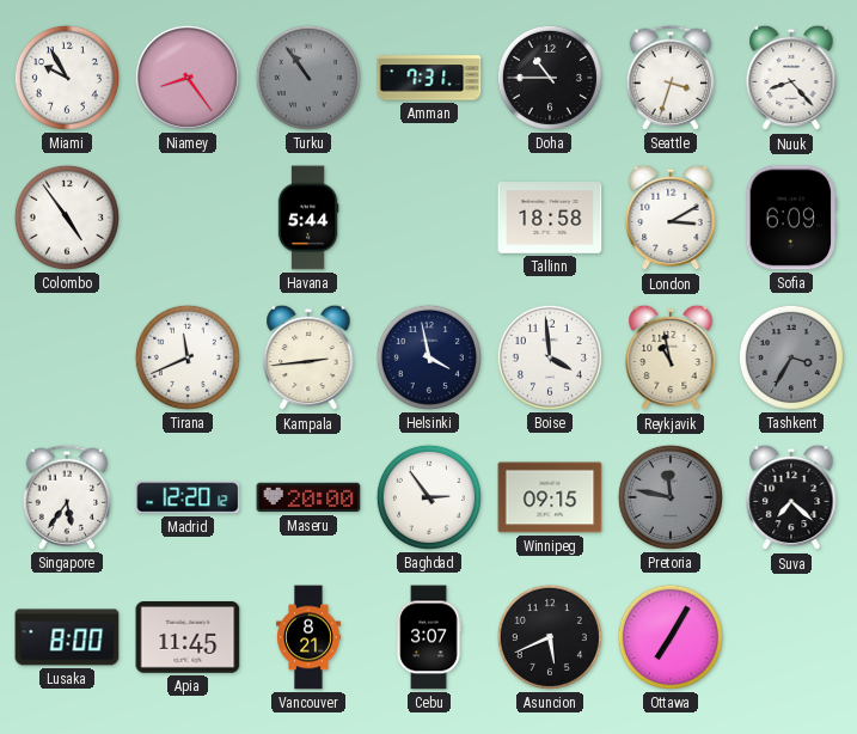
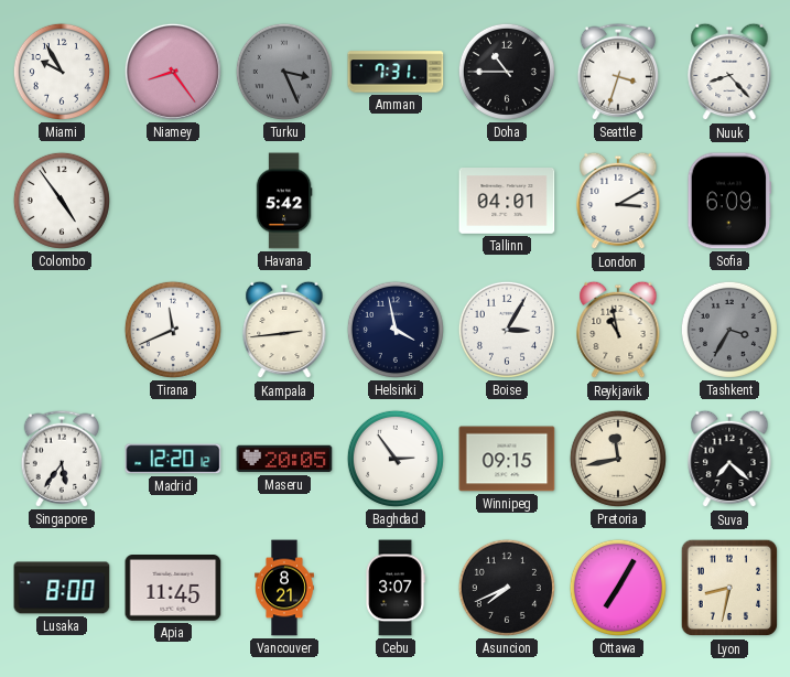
Turku: 10:54 -> 3:26
Havana: 5:44 -> 5:42
Tallinn: 18:58 -> 04:01
Boise: 3:59 -> 3:05
Maseru: 20:00 -> 20:05
Pretoria: 11:47 -> 11:43
Pretoria dial: grey -> cream
Asuncion: 5:41 -> 7:41
Lyon: none -> 8:32
